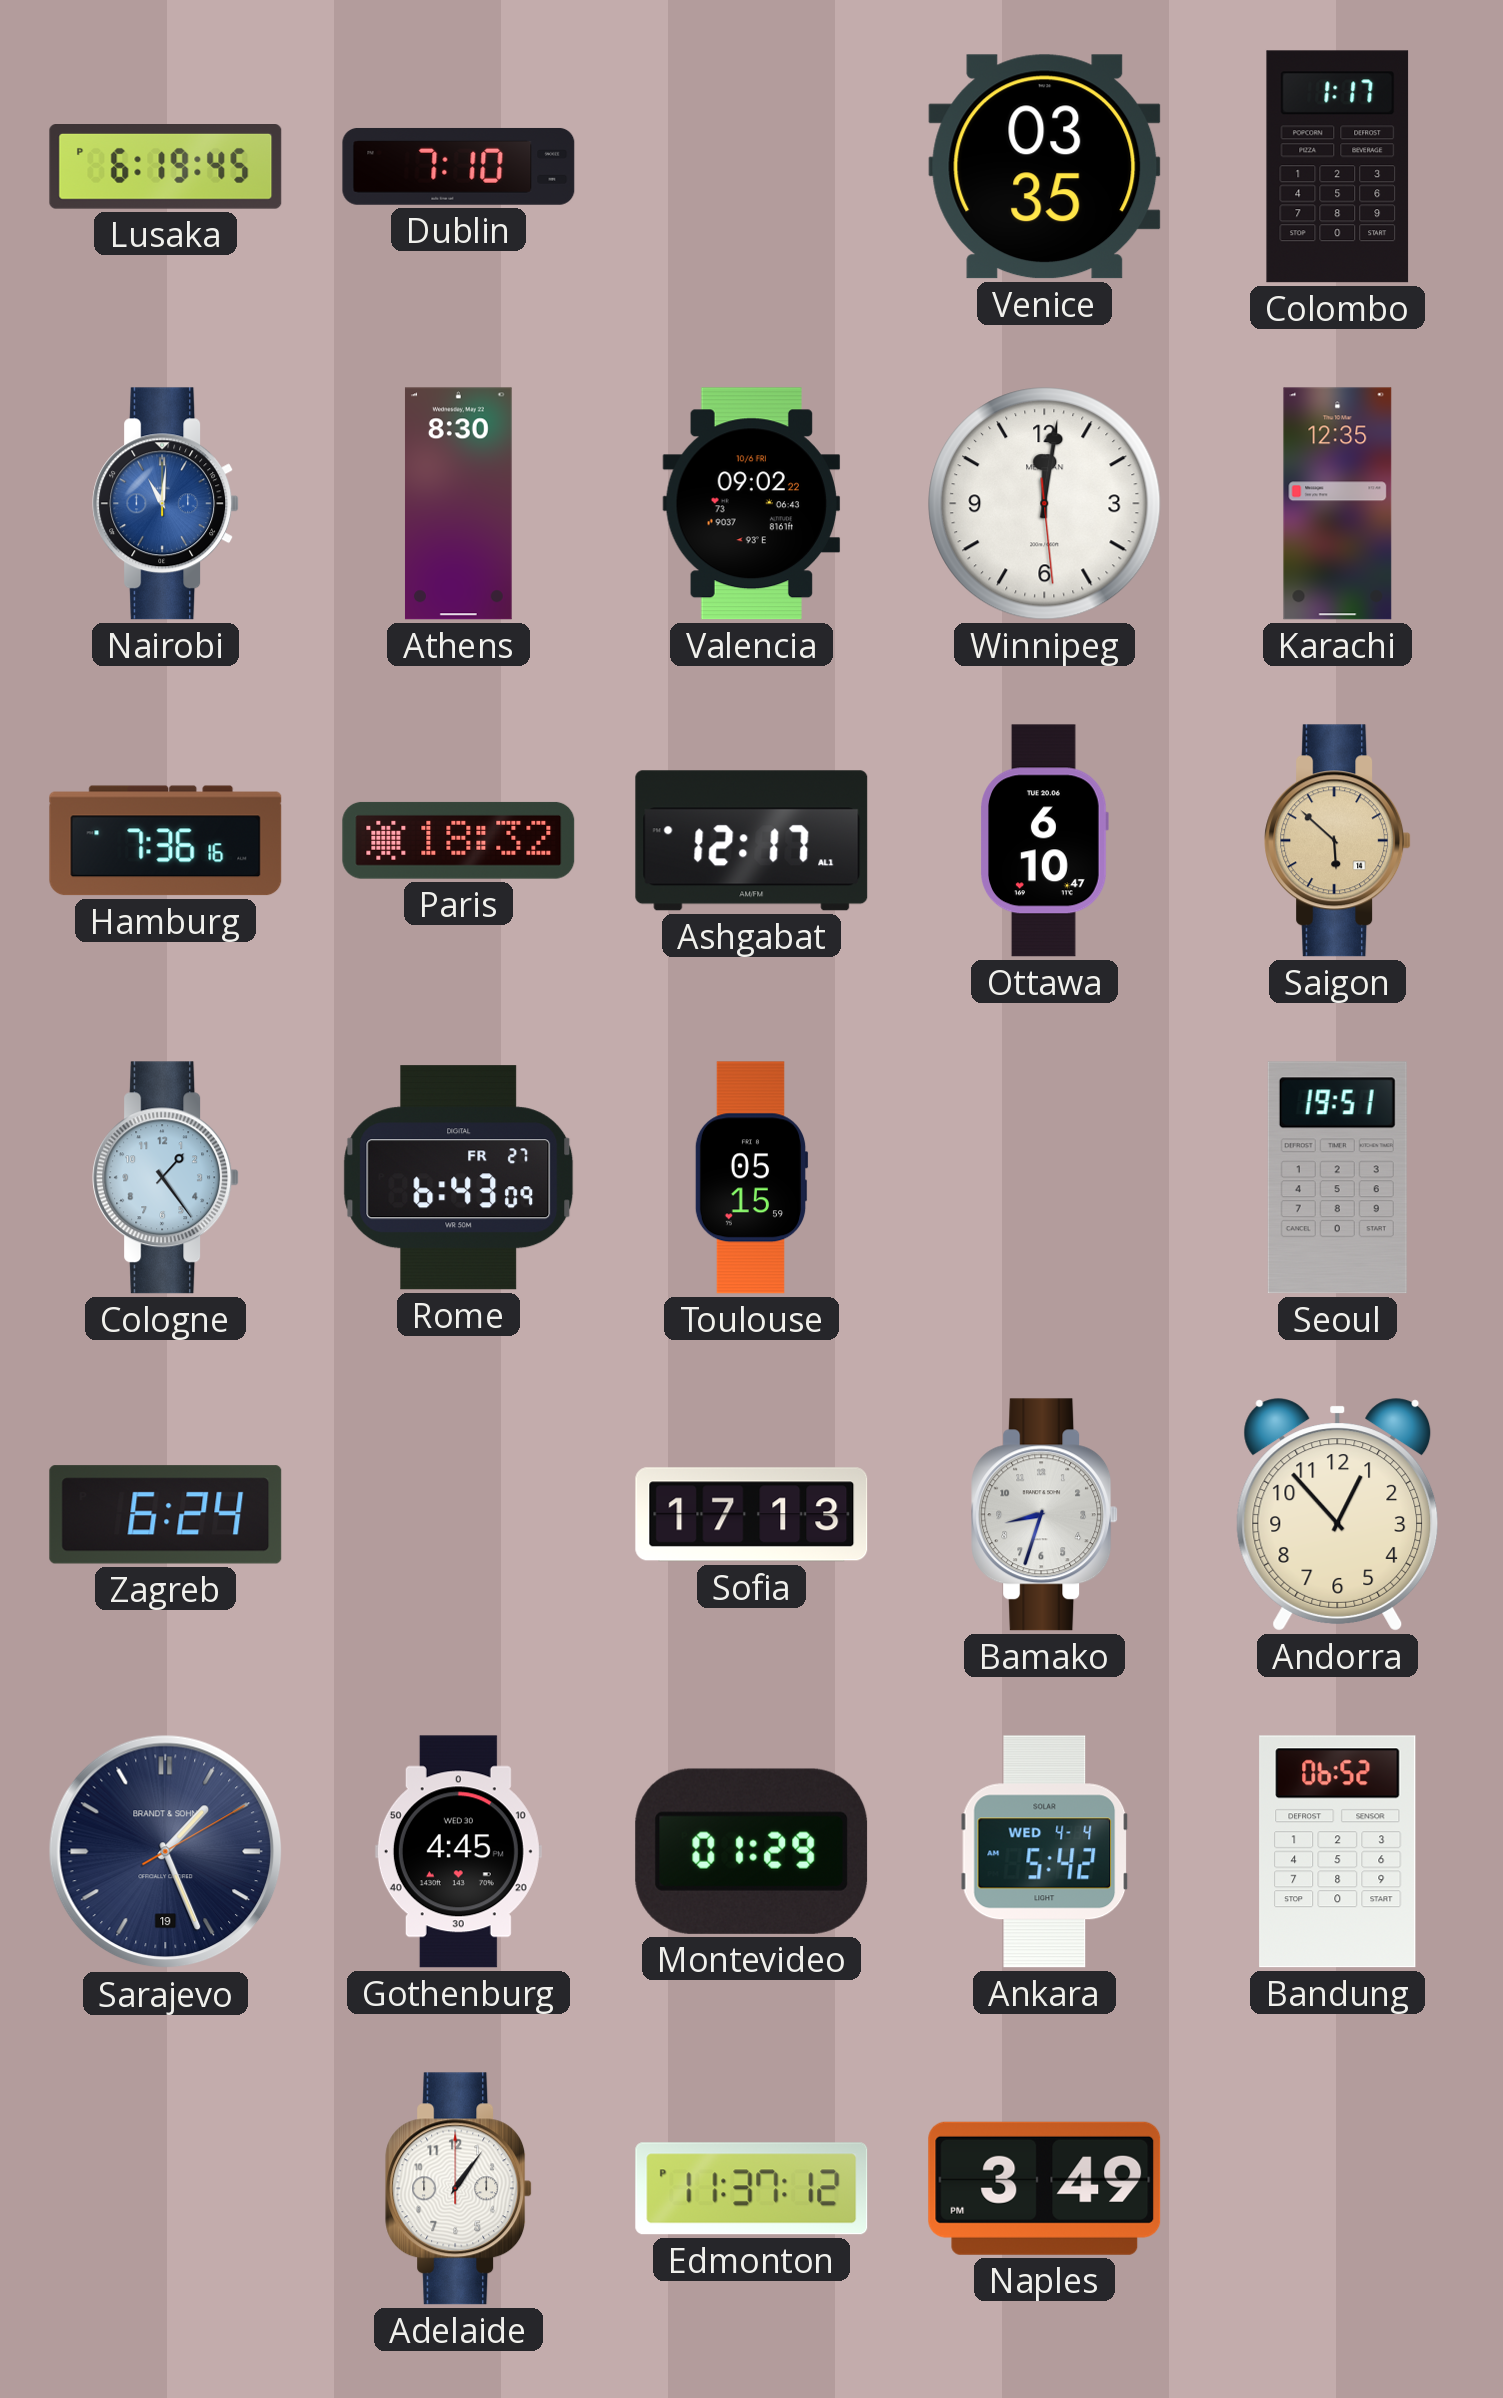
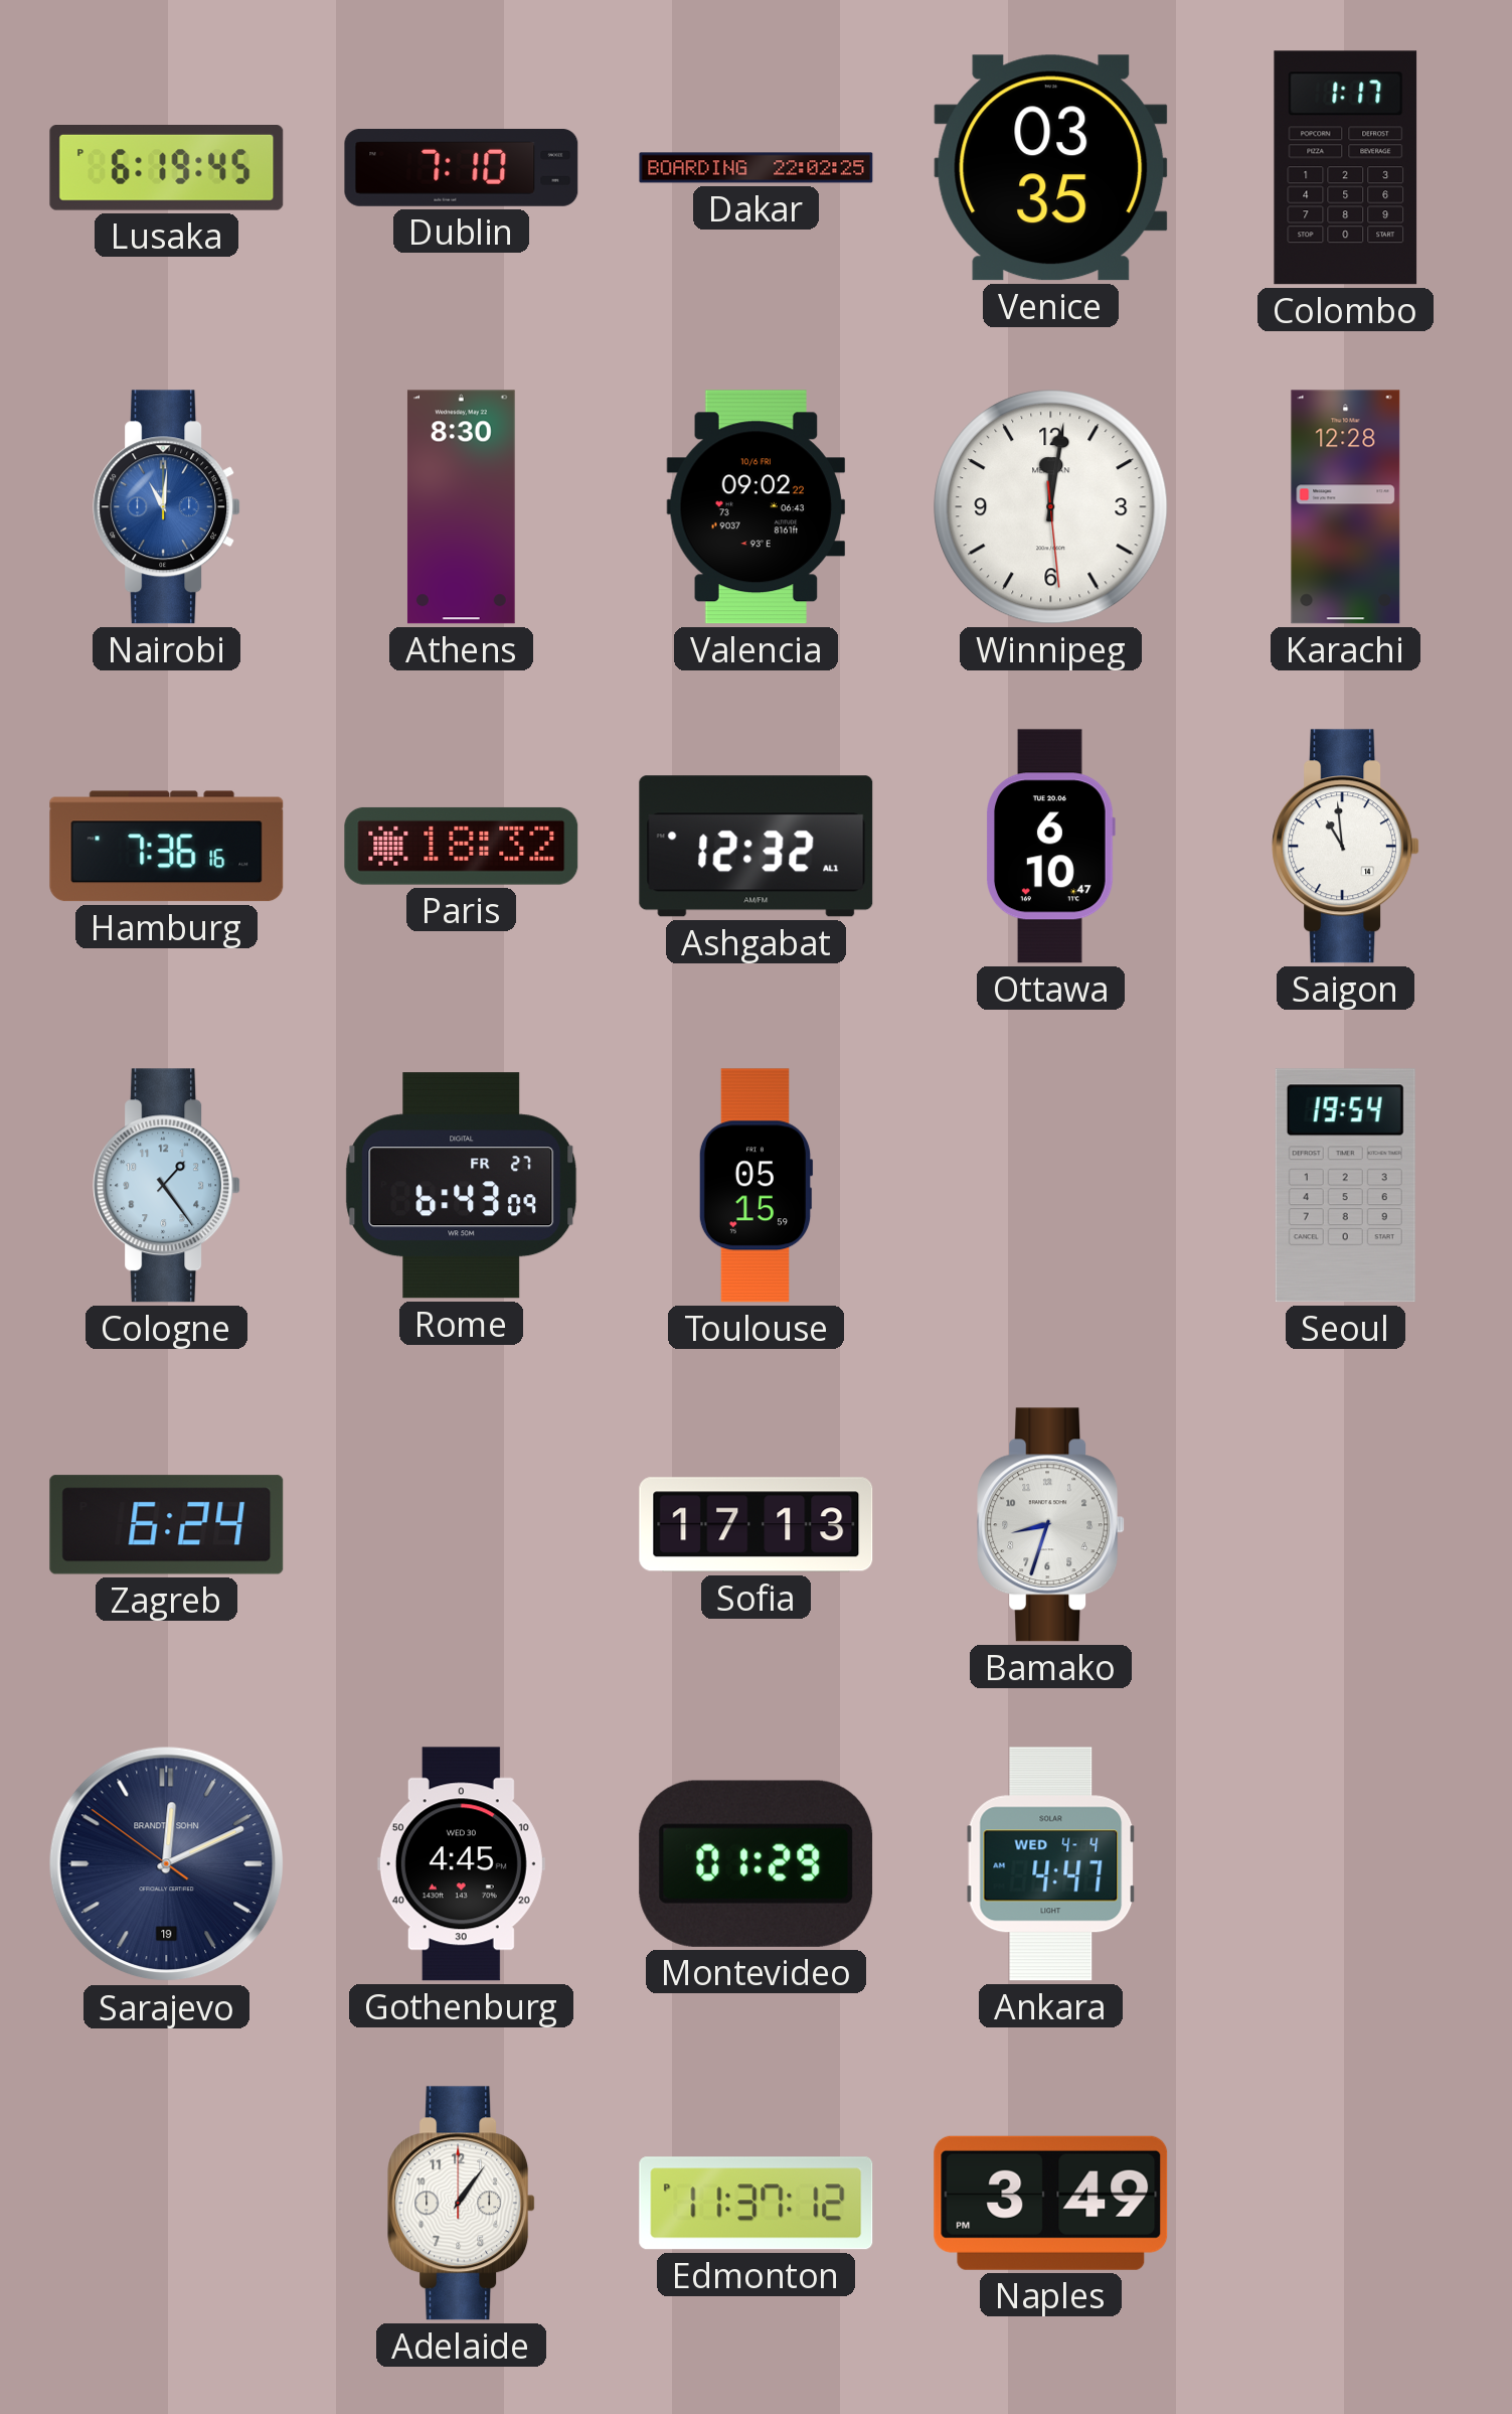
Dakar: none -> 22:02
Karachi: 12:35 -> 12:28
Ashgabat: 12:17 -> 12:32
Saigon: 5:52 -> 10:59
Saigon dial: champagne -> white
Seoul: 19:51 -> 19:54
Andorra: 12:53 -> none
Sarajevo: 1:26 -> 12:10
Ankara: 5:42 -> 4:47
Bandung: 06:52 -> none
